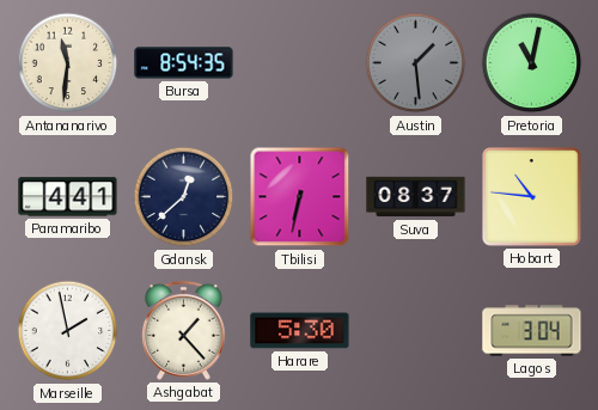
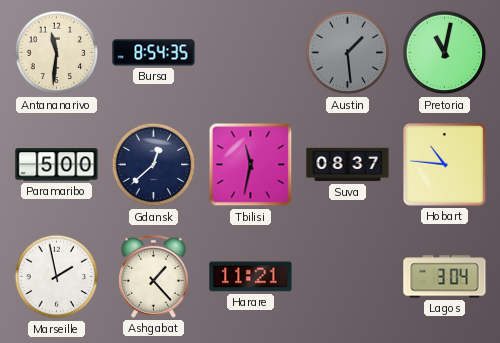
Paramaribo: 4:41 -> 5:00
Tbilisi: 6:32 -> 11:32
Harare: 5:30 -> 11:21
